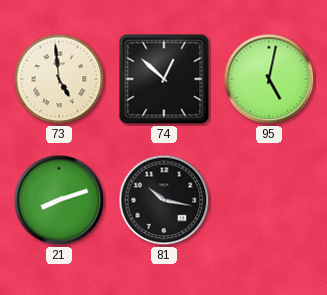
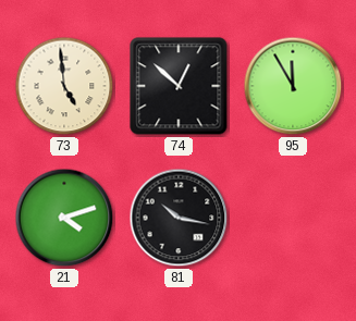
95: 5:02 -> 11:55
21: 8:12 -> 4:12
